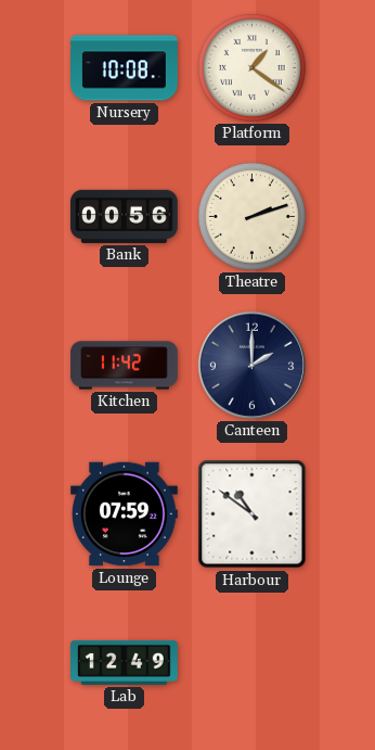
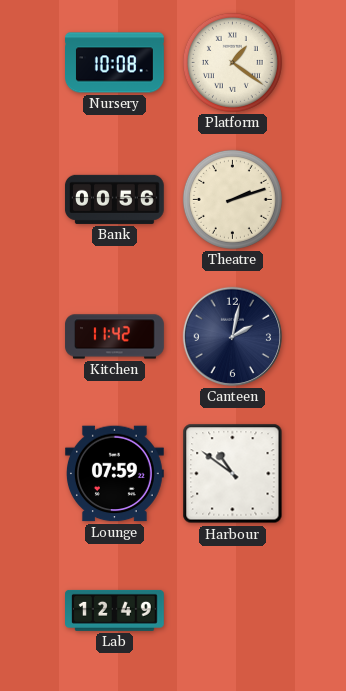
Canteen: 2:00 -> 2:02
